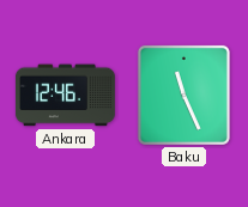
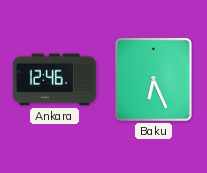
Baku: 11:26 -> 6:26
